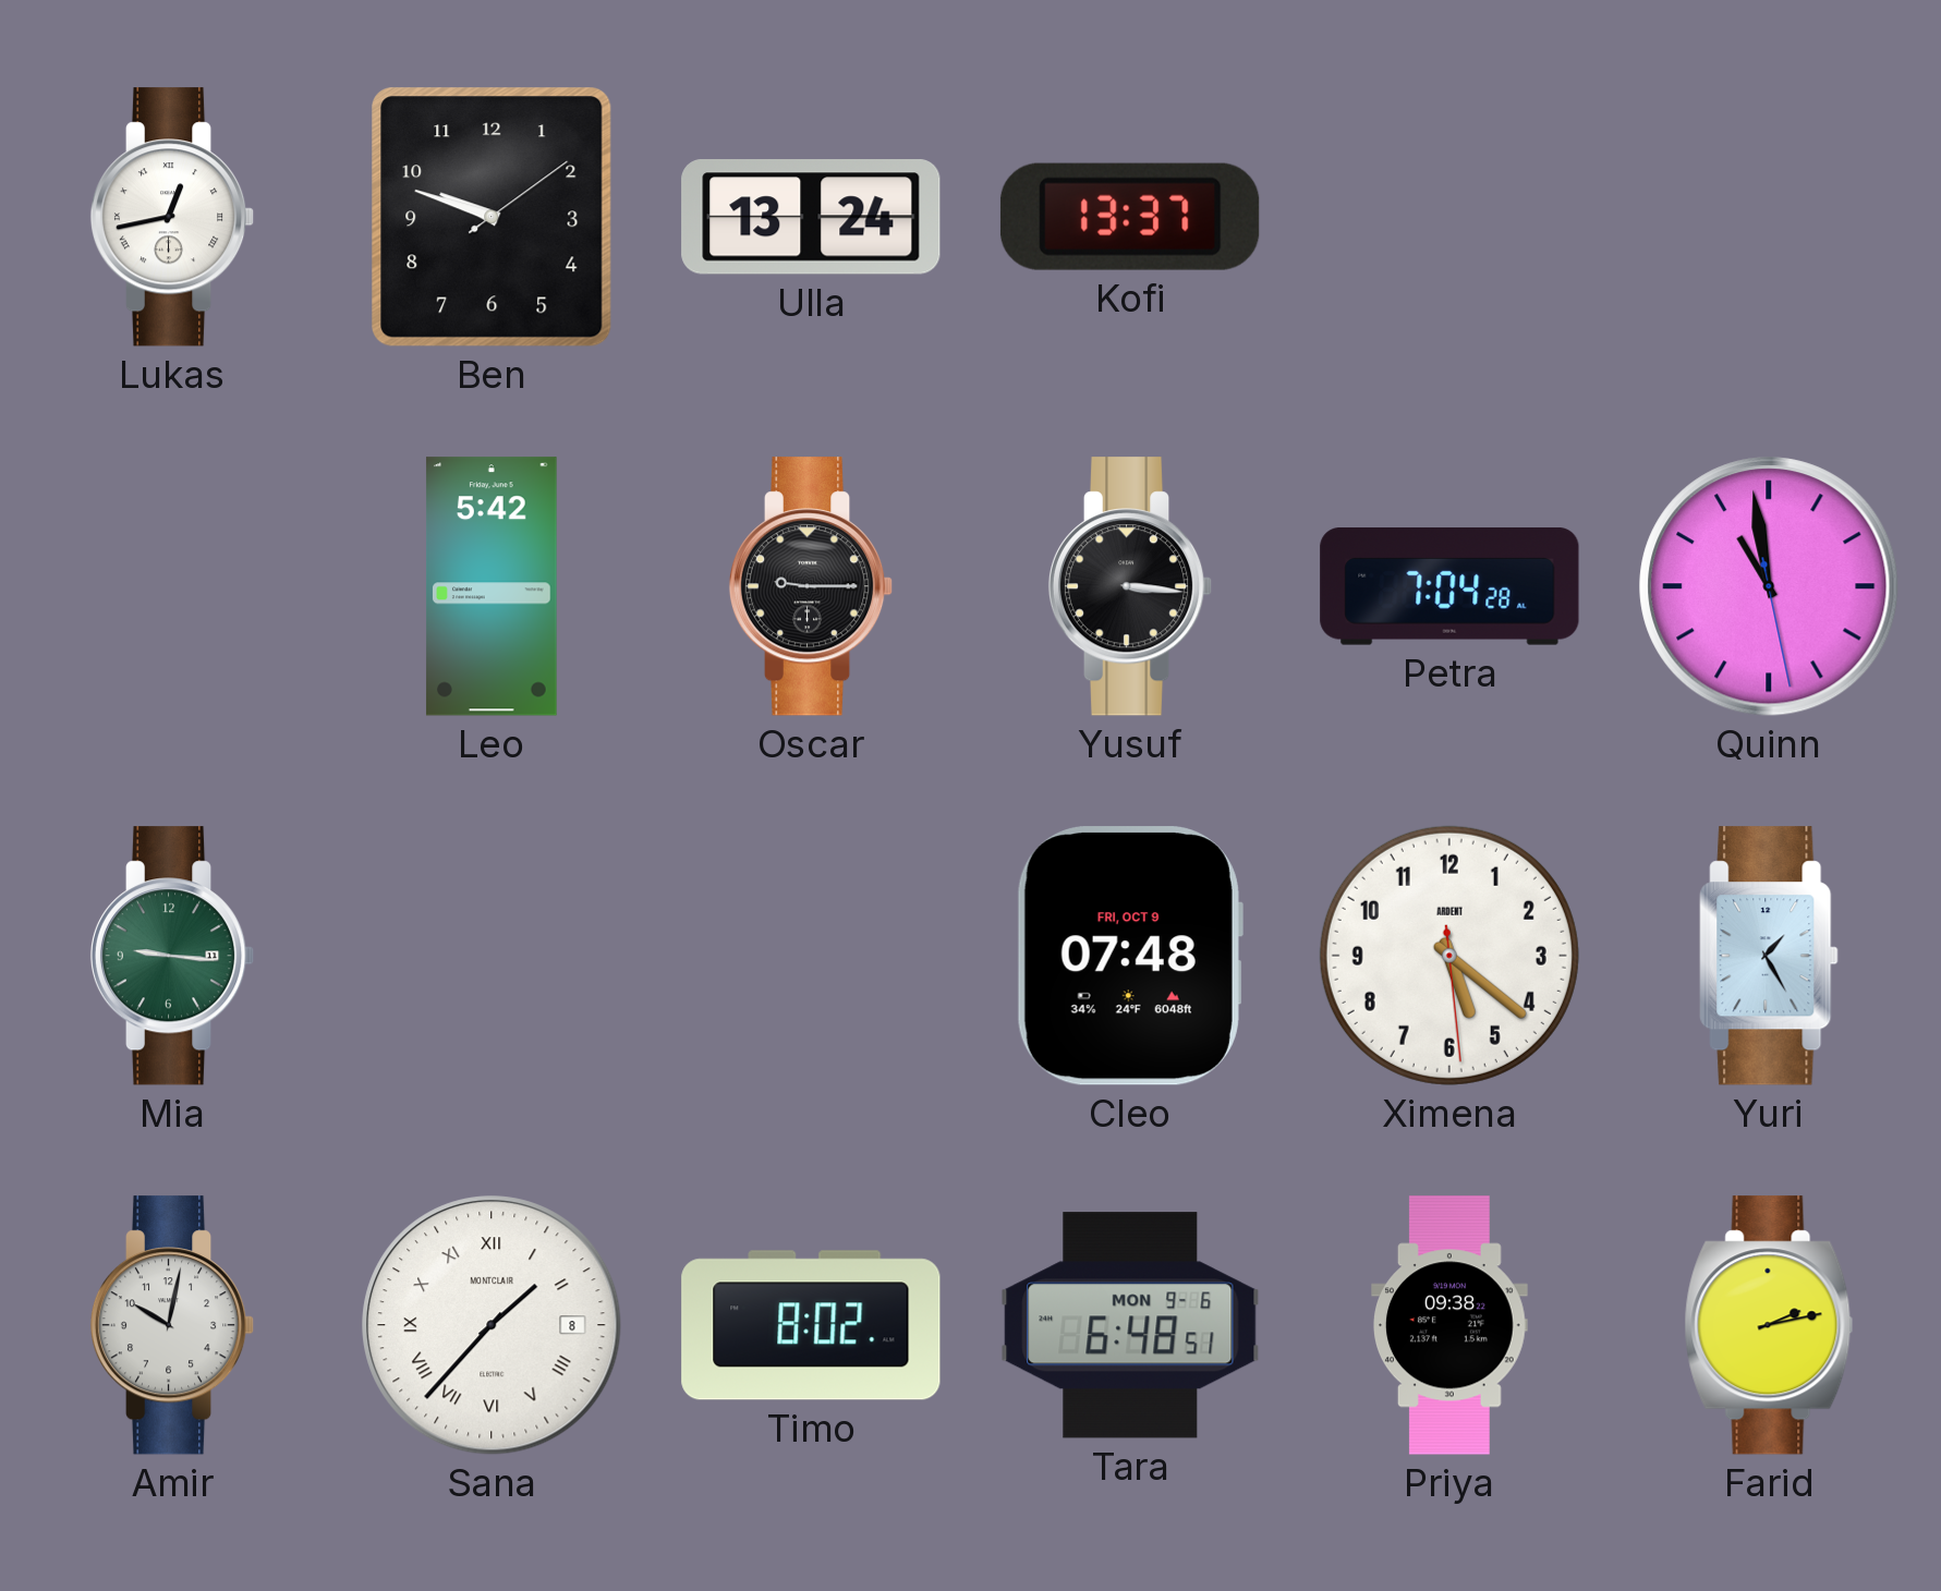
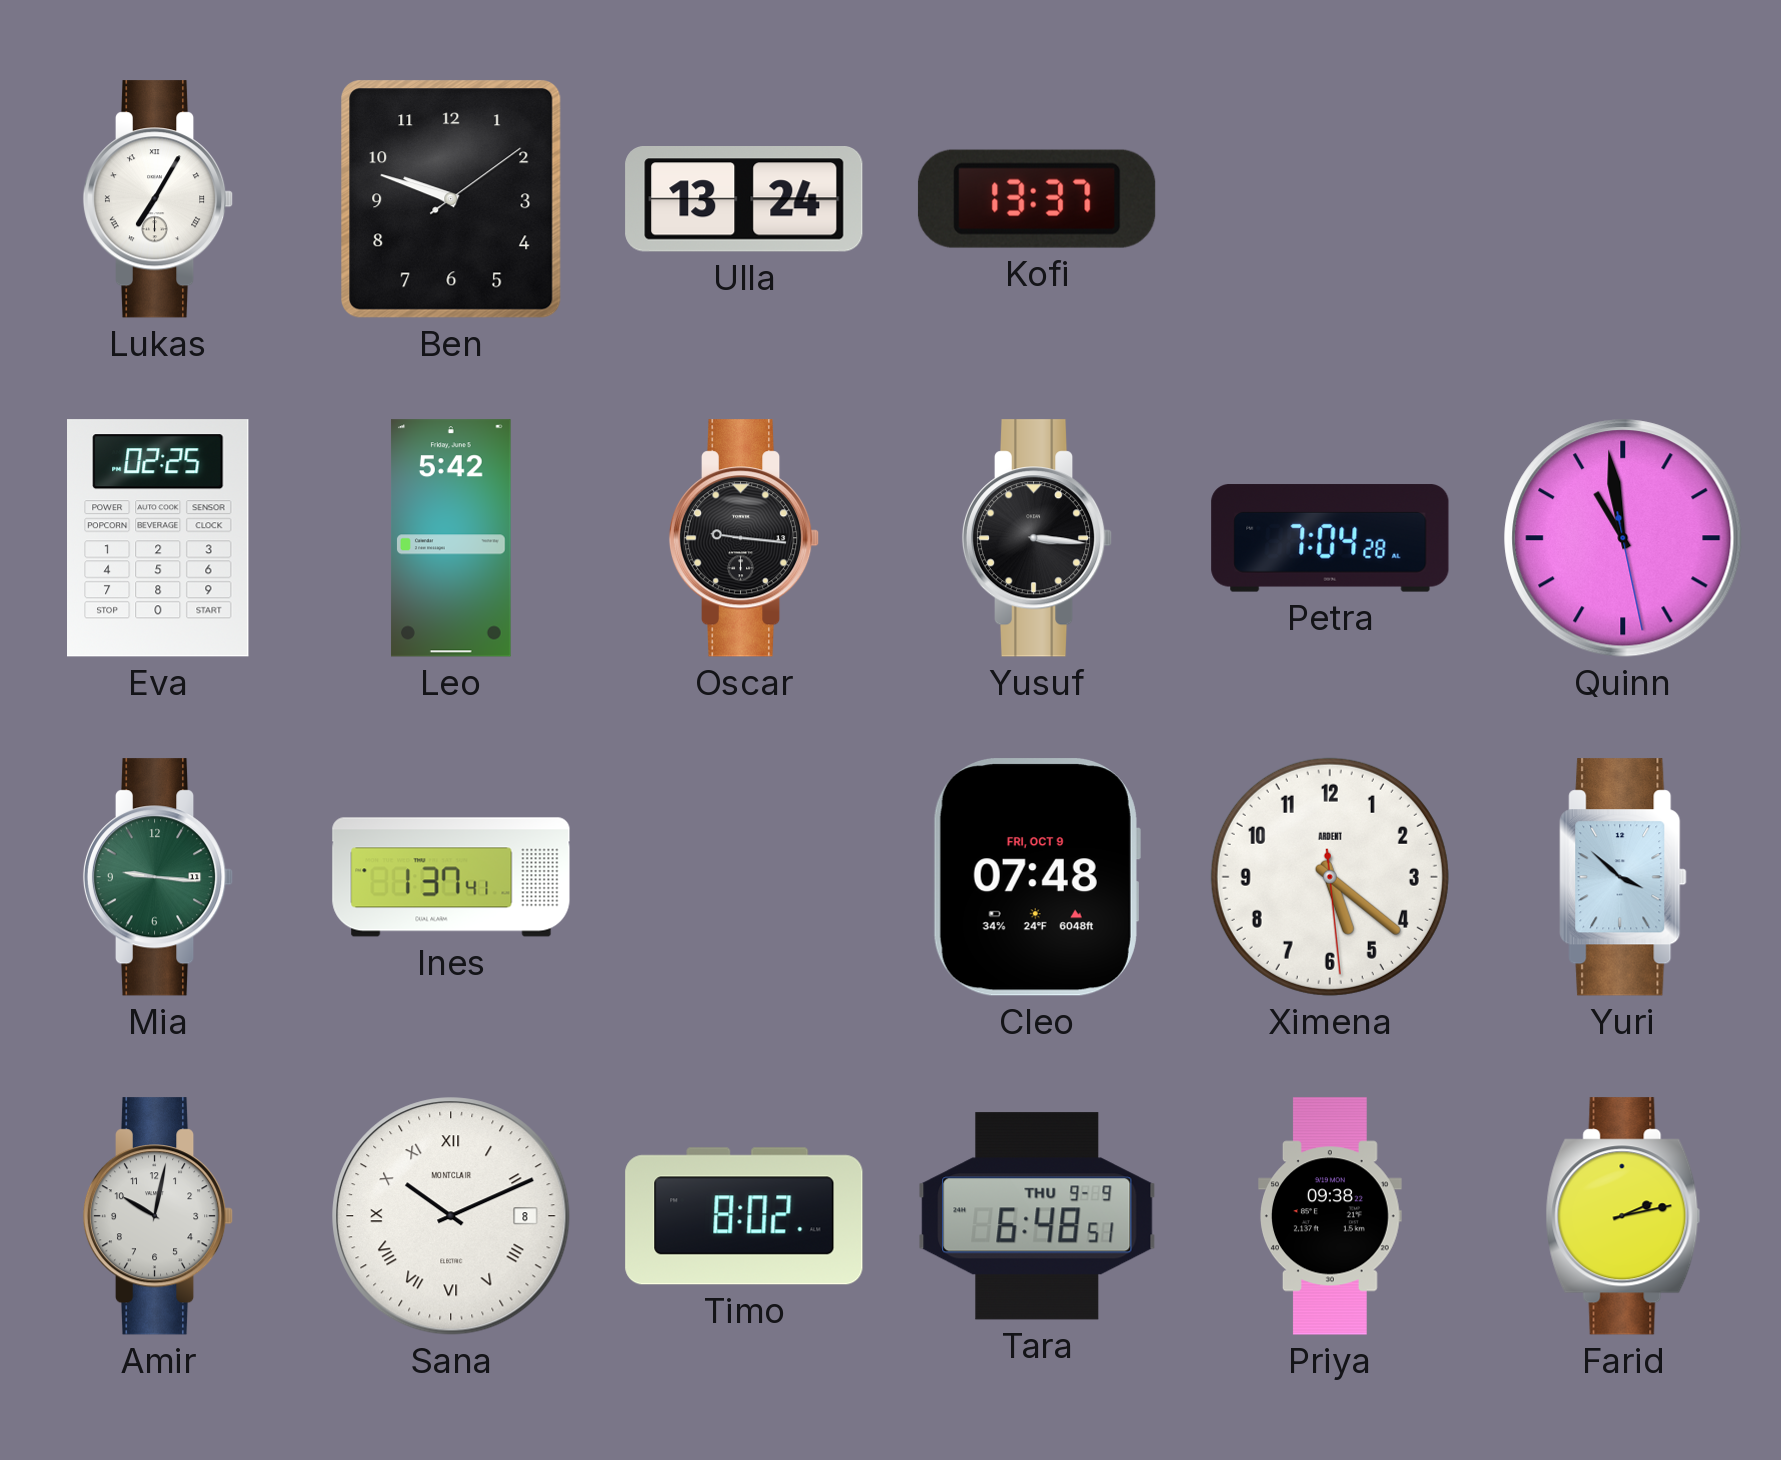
Lukas: 12:43 -> 7:05
Eva: none -> 02:25
Oscar: 9:15 -> 9:16
Ines: none -> 1:37
Yuri: 1:25 -> 3:52
Sana: 1:37 -> 10:11
Tara date: MON 9-6 -> THU 9-9
